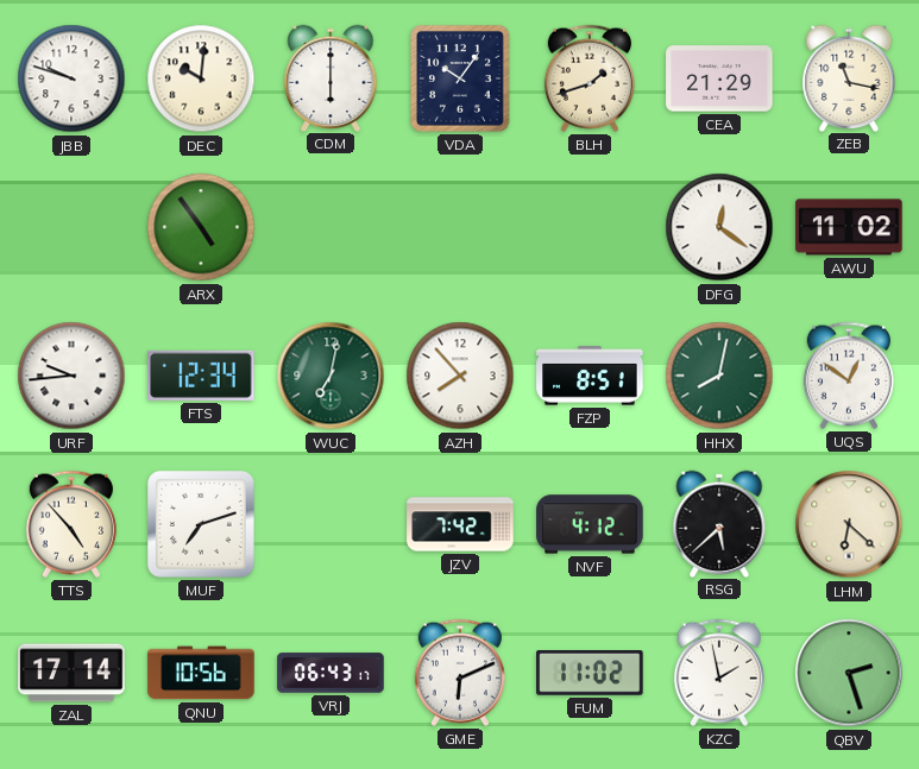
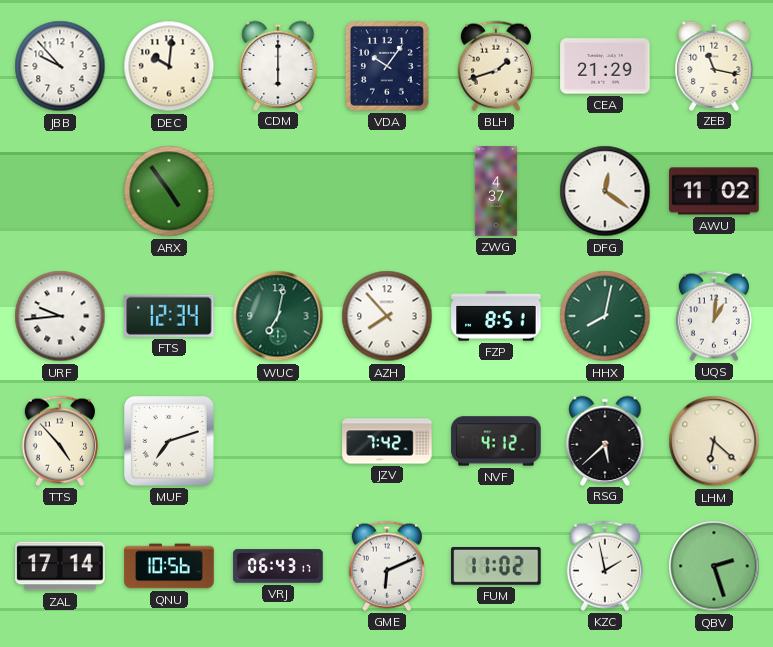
JBB: 9:48 -> 9:53
ZWG: none -> 4:37
UQS: 12:51 -> 1:01
